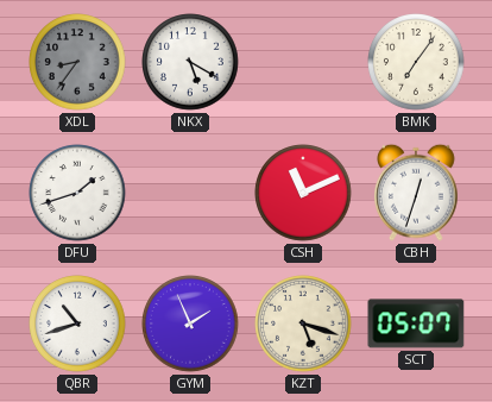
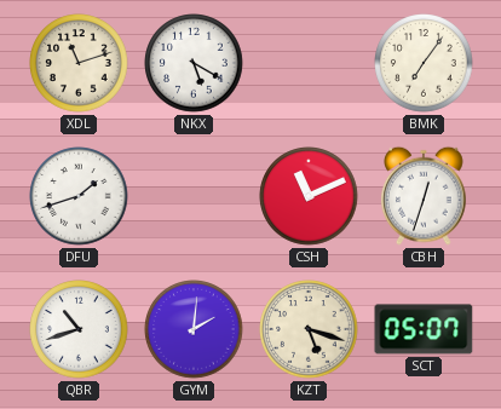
XDL: 8:36 -> 11:12
XDL dial: grey -> cream
GYM: 1:56 -> 2:01
